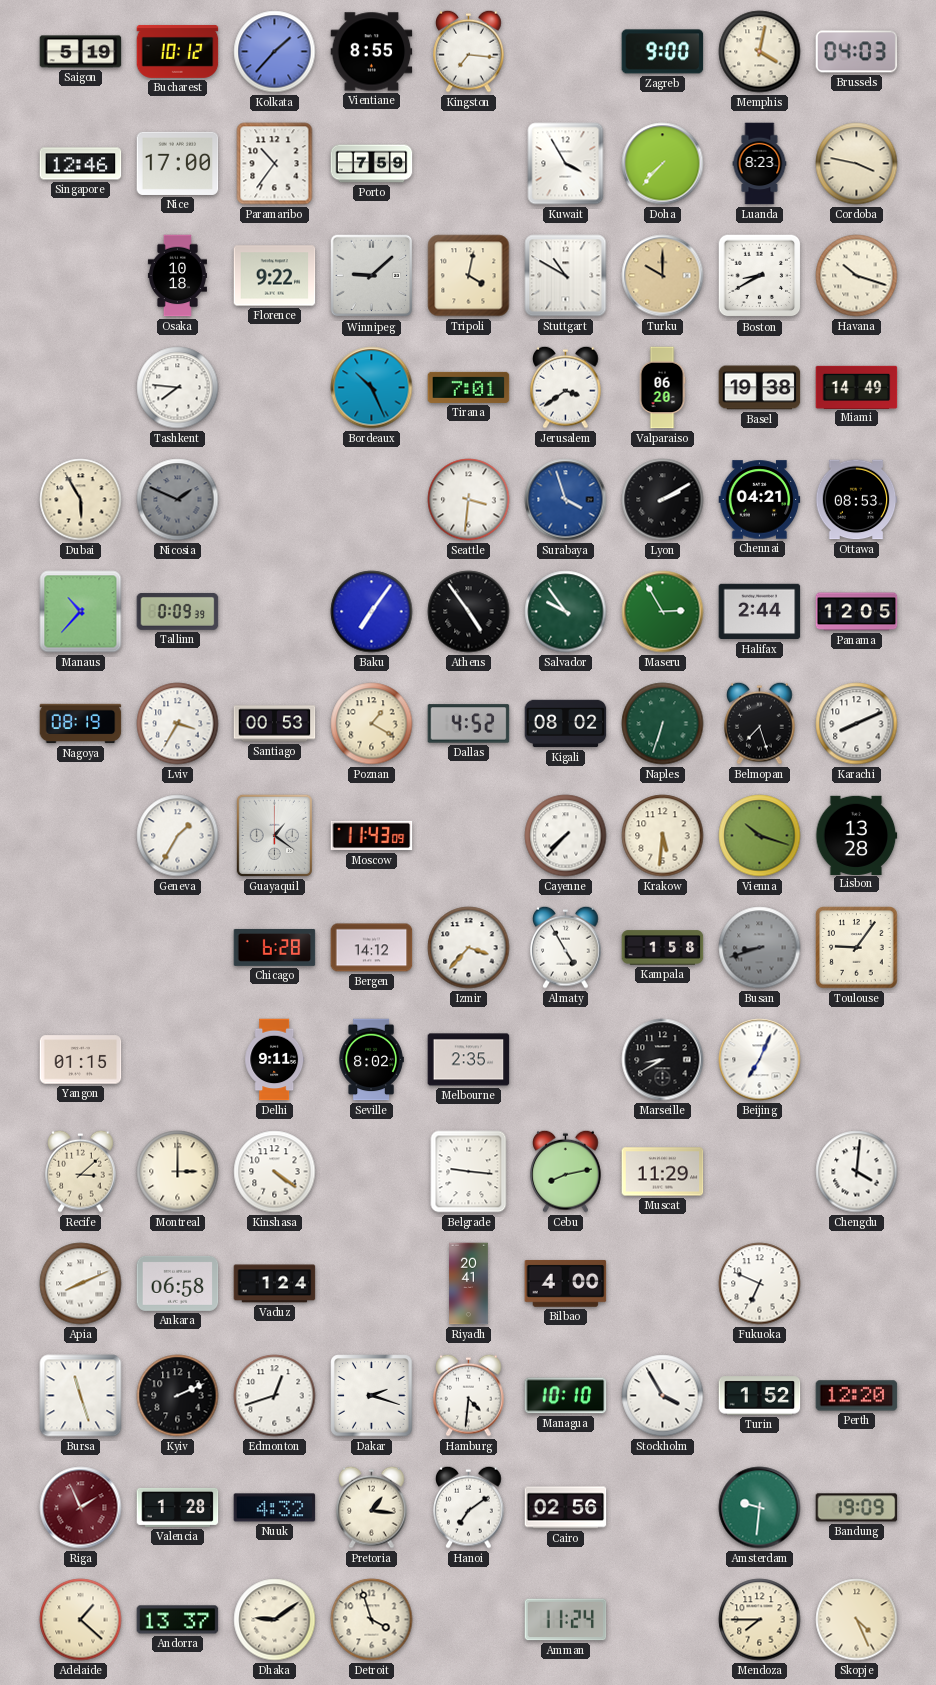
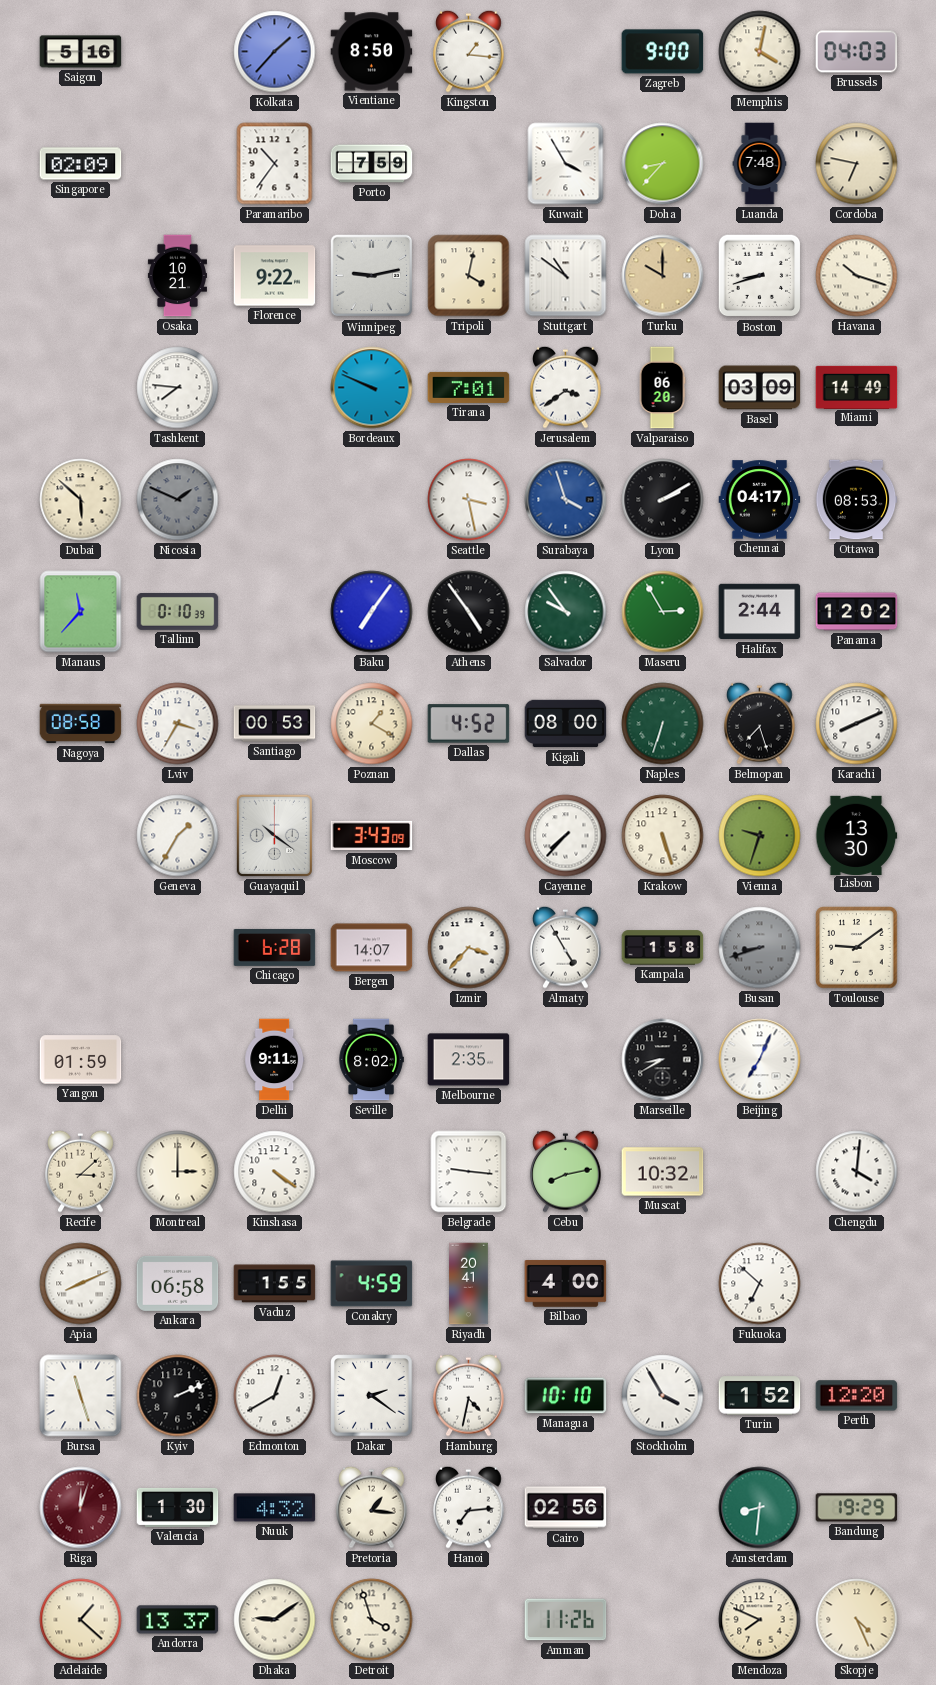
Saigon: 5:19 -> 5:16
Bucharest: 10:12 -> none
Vientiane: 8:55 -> 8:50
Kingston: 7:16 -> 1:16
Singapore: 12:46 -> 02:09
Nice: 17:00 -> none
Doha: 7:37 -> 8:37
Luanda: 8:23 -> 7:48
Cordoba: 3:47 -> 6:47
Osaka: 10:18 -> 10:21
Winnipeg: 9:08 -> 9:13
Stuttgart: 10:50 -> 10:51
Boston: 8:40 -> 8:42
Bordeaux: 10:26 -> 9:49
Basel: 19:38 -> 03:09
Dubai: 5:55 -> 5:52
Seattle: 3:31 -> 3:28
Chennai: 04:21 -> 04:17
Manaus: 10:37 -> 11:37
Tallinn: 0:09 -> 0:10
Panama: 12:05 -> 12:02
Nagoya: 08:19 -> 08:58
Kigali: 08:02 -> 08:00
Guayaquil: 1:21 -> 10:21
Moscow: 11:43 -> 3:43
Krakow: 5:31 -> 5:27
Vienna: 10:18 -> 9:33
Lisbon: 13:28 -> 13:30
Bergen: 14:12 -> 14:07
Toulouse: 9:06 -> 9:09
Yangon: 01:15 -> 01:59
Muscat: 11:29 -> 10:32
Vaduz: 1:24 -> 1:55
Conakry: none -> 4:59
Fukuoka: 6:49 -> 6:52
Edmonton: 12:42 -> 12:40
Dakar: 2:18 -> 2:21
Hamburg: 4:31 -> 4:32
Riga: 1:56 -> 12:03
Valencia: 1:28 -> 1:30
Hanoi: 7:09 -> 7:14
Amsterdam: 9:31 -> 8:31
Bandung: 19:09 -> 19:29
Amman: 11:24 -> 11:26
Mendoza: 7:45 -> 7:49
